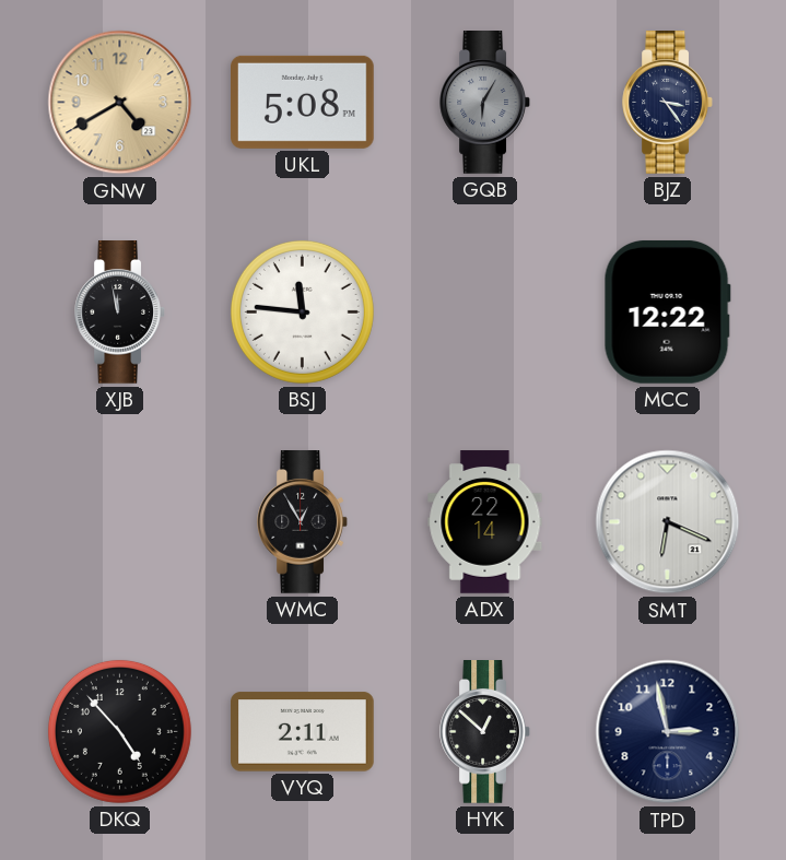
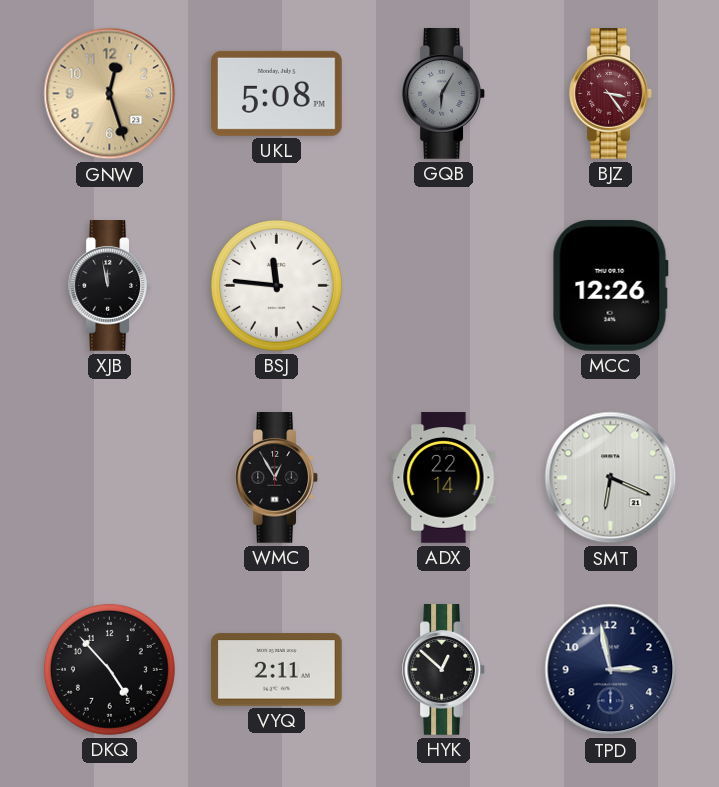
GNW: 4:40 -> 12:27
BJZ dial: navy -> burgundy
MCC: 12:22 -> 12:26
